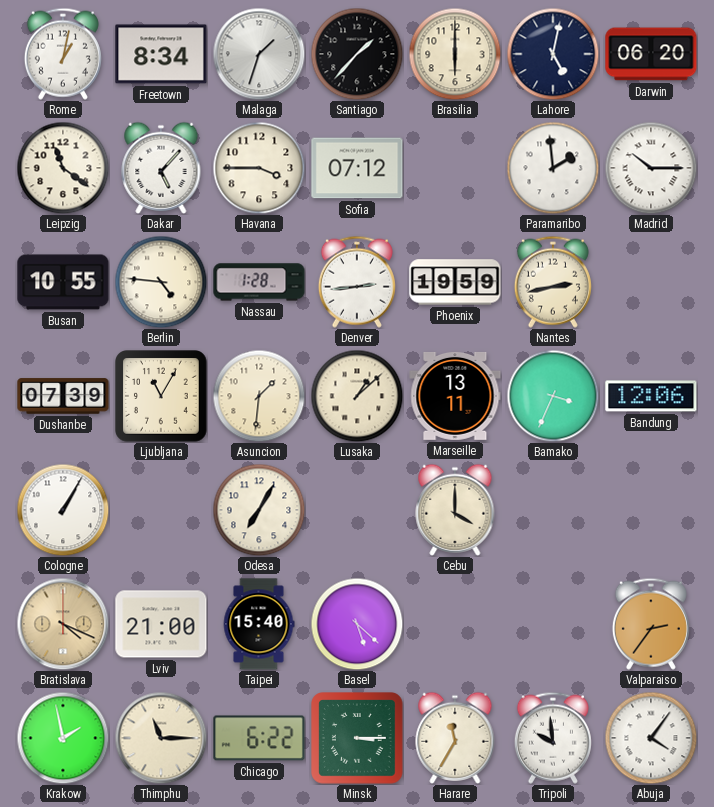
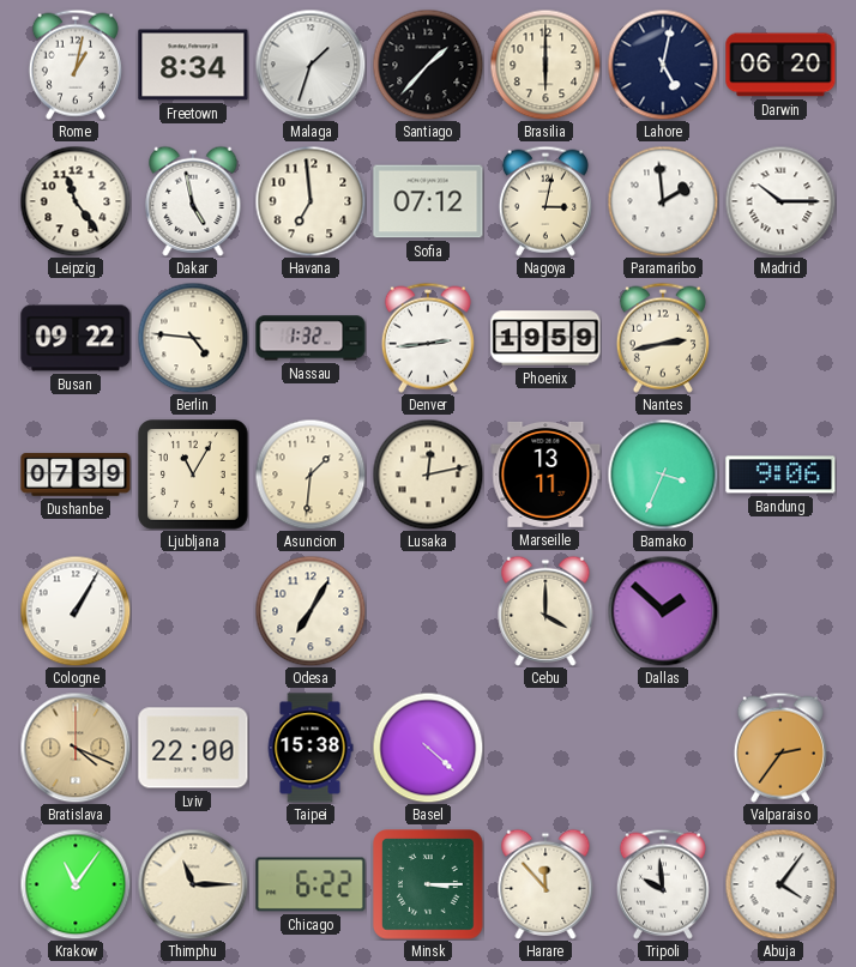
Leipzig: 11:21 -> 11:24
Dakar: 5:07 -> 4:58
Havana: 3:45 -> 6:59
Nagoya: none -> 3:02
Busan: 10:55 -> 09:22
Nassau: 1:28 -> 1:32
Lusaka: 1:08 -> 12:13
Bandung: 12:06 -> 9:06
Dallas: none -> 1:52
Lviv: 21:00 -> 22:00
Taipei: 15:40 -> 15:38
Basel: 5:22 -> 4:22
Krakow: 1:58 -> 11:06
Harare: 11:35 -> 11:53
